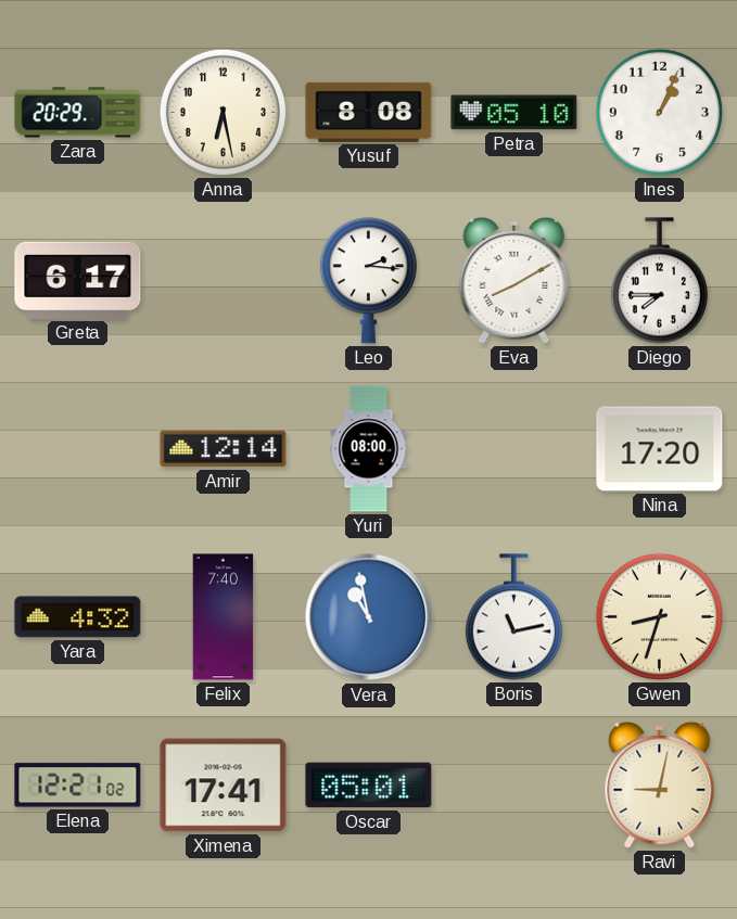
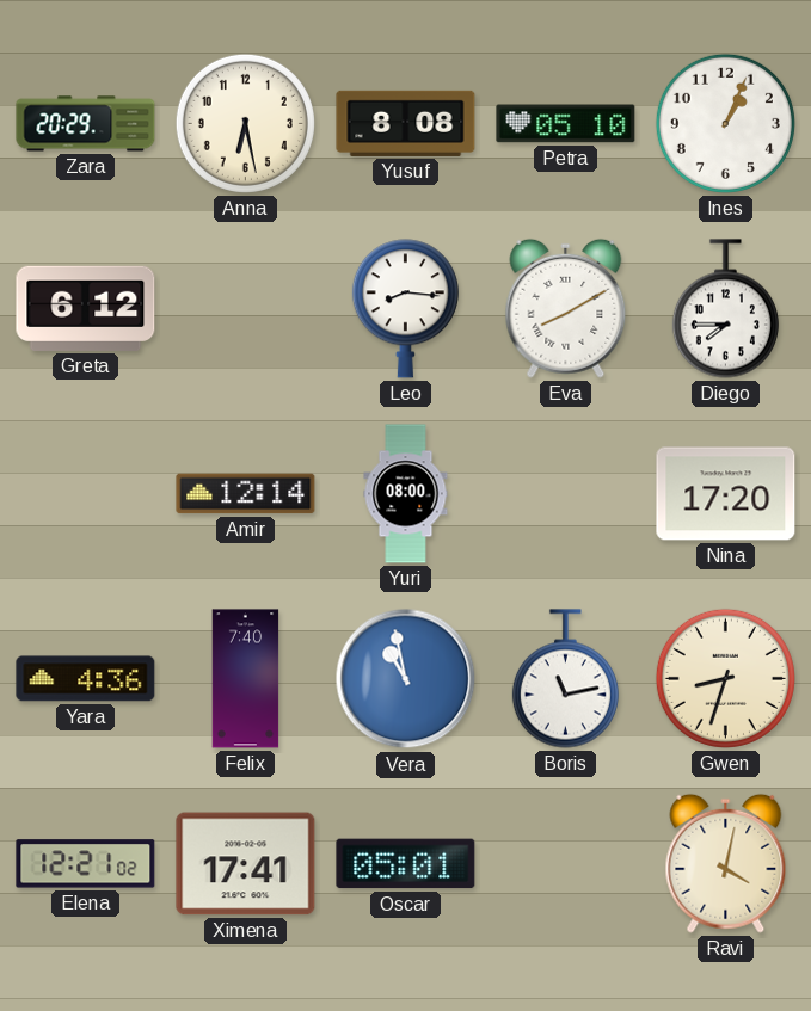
Greta: 6:17 -> 6:12
Leo: 2:16 -> 8:16
Yara: 4:32 -> 4:36
Ravi: 9:02 -> 4:02
